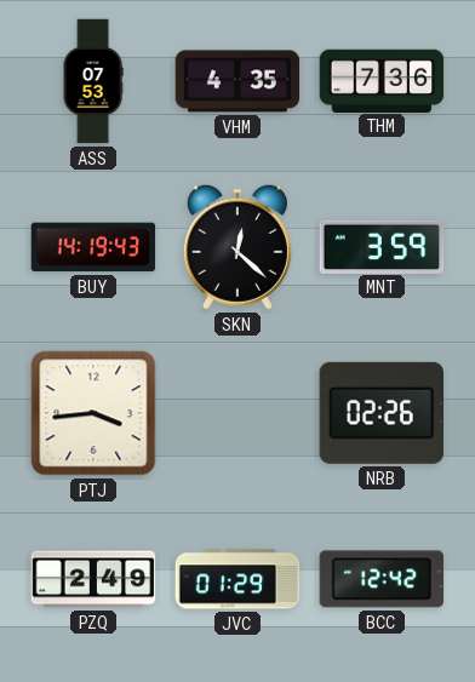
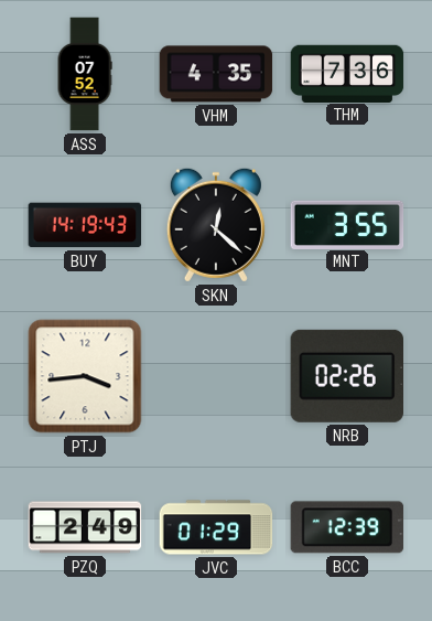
ASS: 07:53 -> 07:52
MNT: 3:59 -> 3:55
BCC: 12:42 -> 12:39
